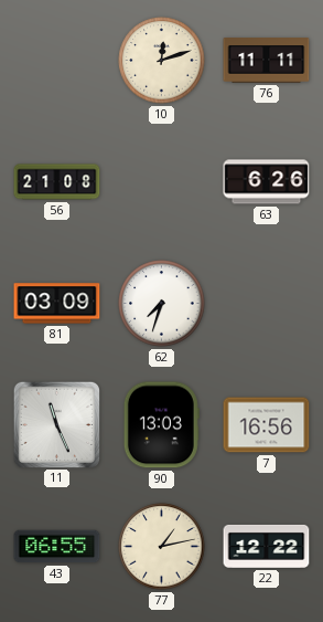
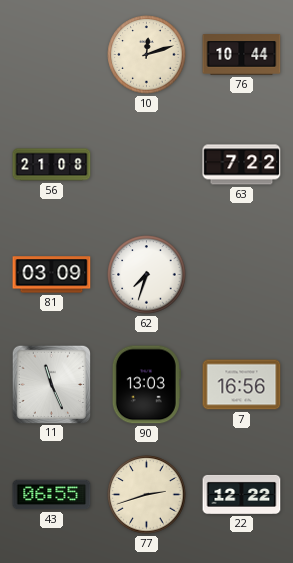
76: 11:11 -> 10:44
63: 6:26 -> 7:22
77: 1:13 -> 2:42
